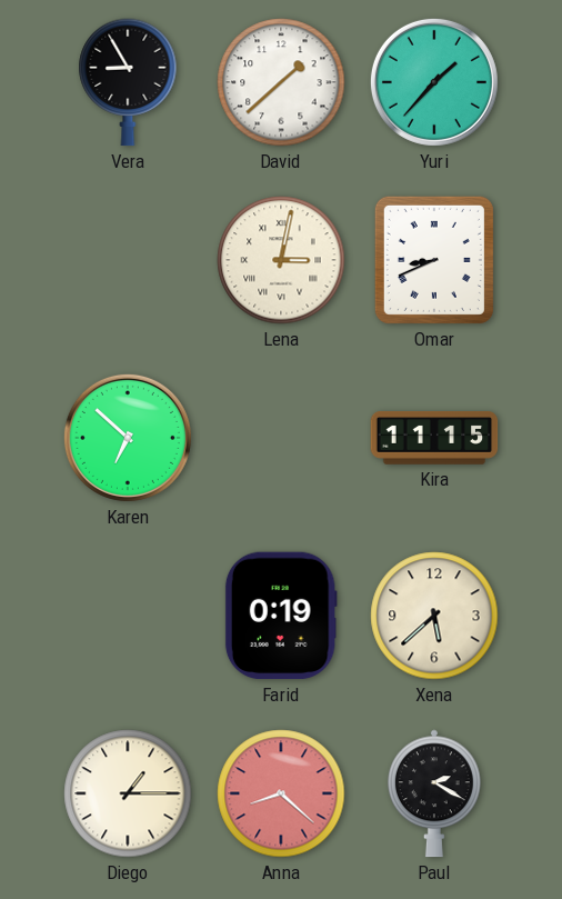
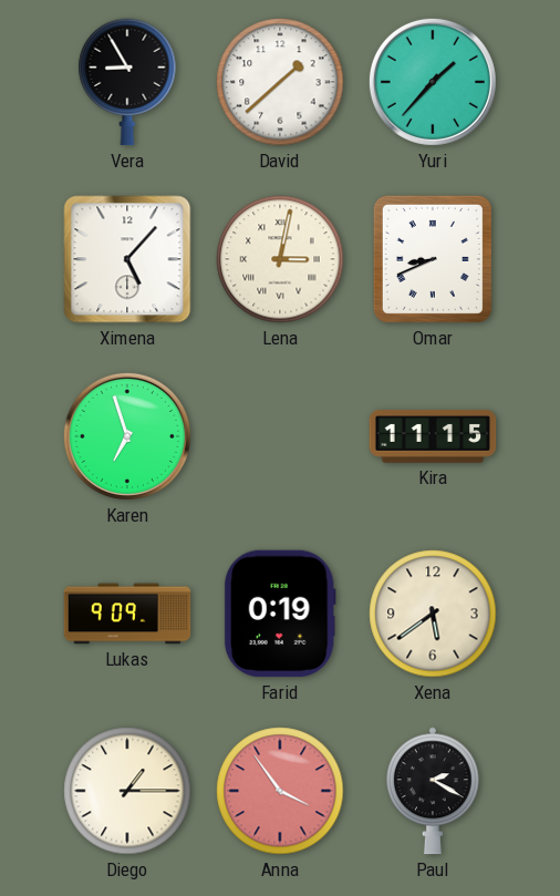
Ximena: none -> 5:07
Karen: 6:52 -> 6:57
Lukas: none -> 9:09
Xena: 5:38 -> 5:39
Anna: 8:22 -> 3:54
